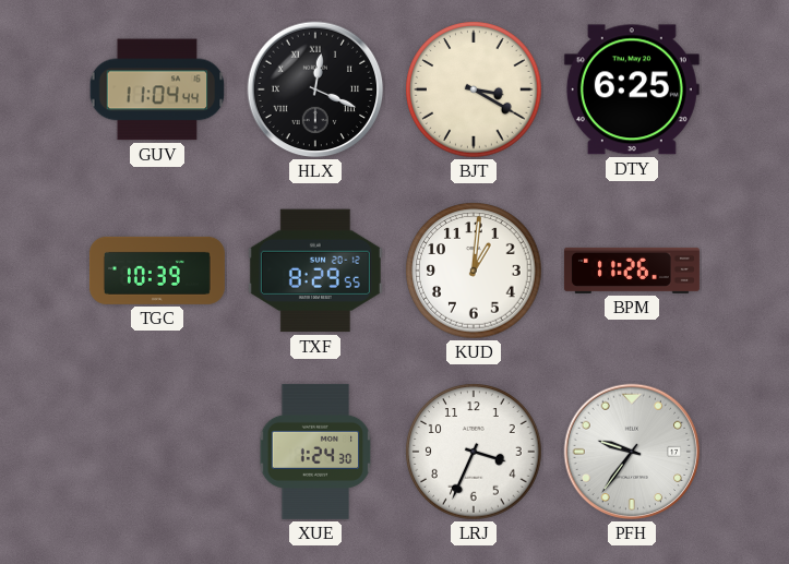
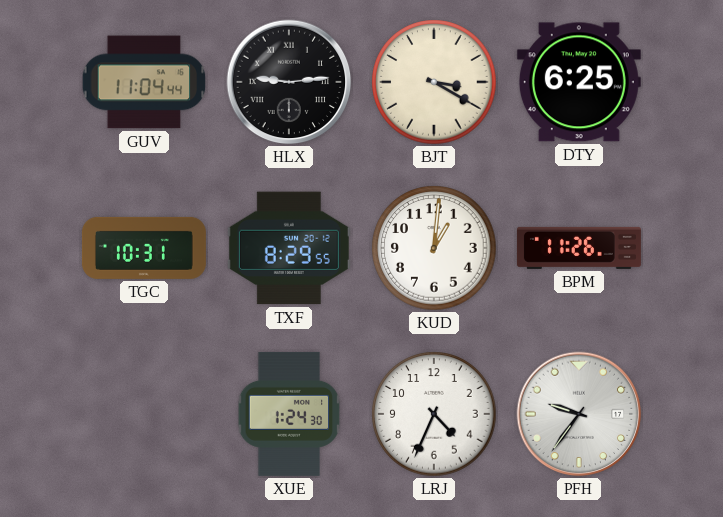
HLX: 12:19 -> 9:14
TGC: 10:39 -> 10:31
LRJ: 3:34 -> 4:34
